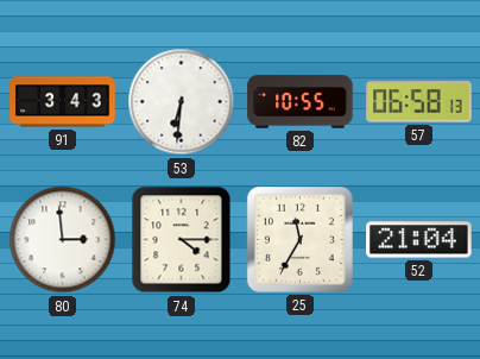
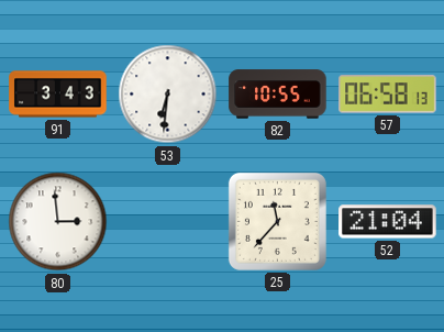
74: 4:15 -> none
25: 11:35 -> 11:37
